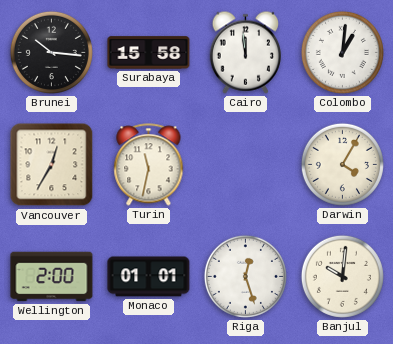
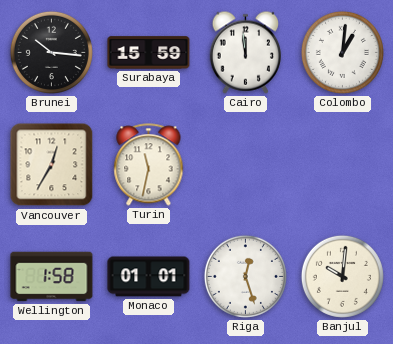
Surabaya: 15:58 -> 15:59
Darwin: 4:05 -> none
Wellington: 2:00 -> 1:58
